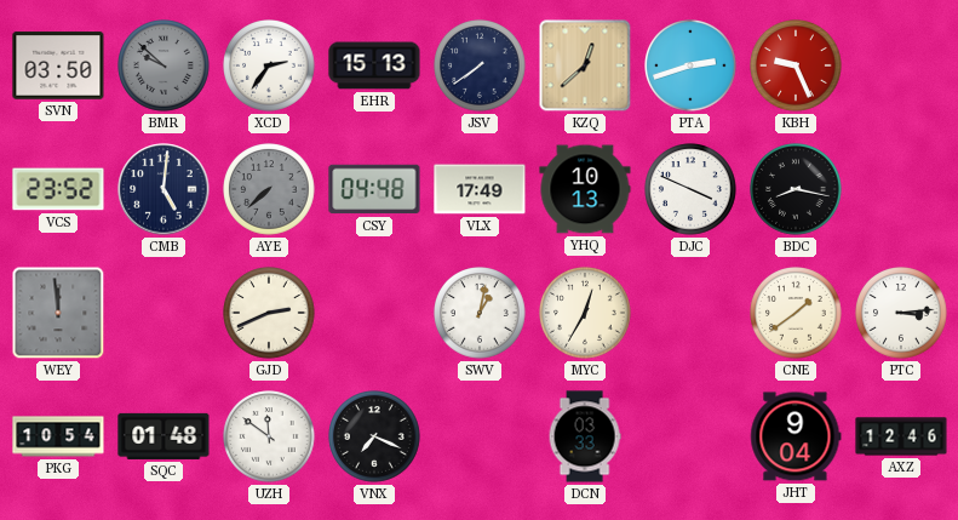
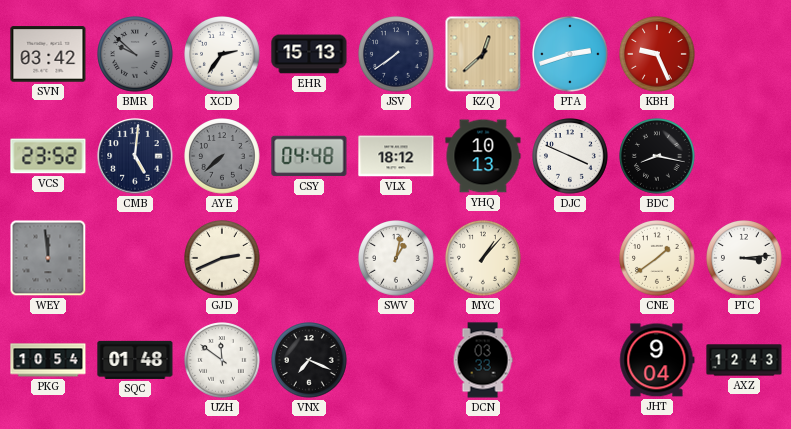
SVN: 03:50 -> 03:42
VLX: 17:49 -> 18:12
MYC: 12:35 -> 1:07
AXZ: 12:46 -> 12:43
